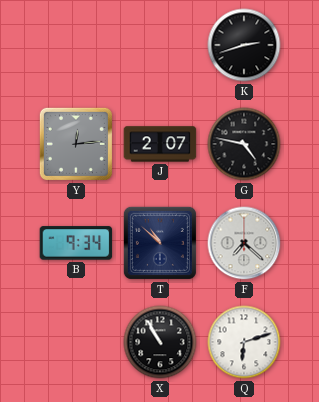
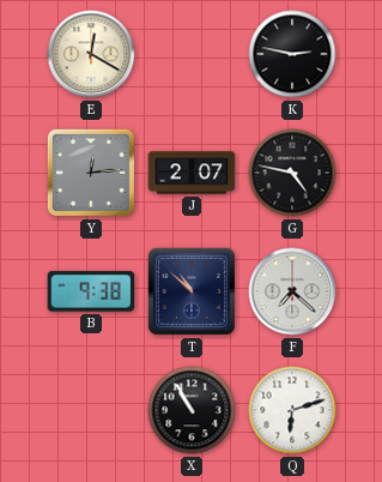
E: none -> 12:20
K: 2:42 -> 2:47
B: 9:34 -> 9:38
